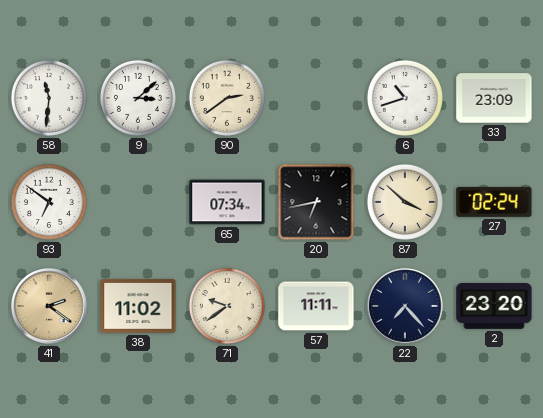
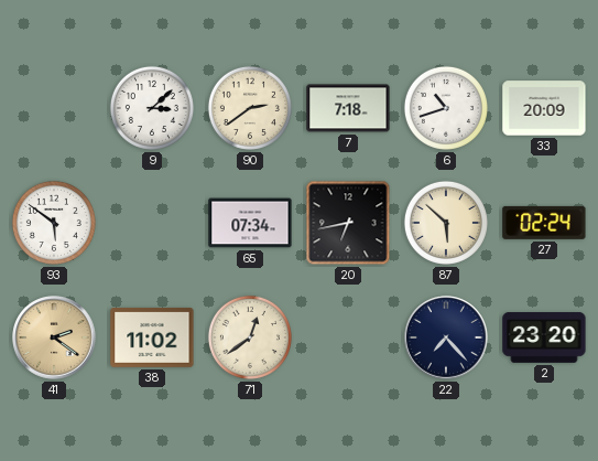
58: 11:31 -> none
7: none -> 7:18
33: 23:09 -> 20:09
93: 6:51 -> 5:51
87: 3:52 -> 5:52
71: 9:39 -> 12:39
57: 11:11 -> none
